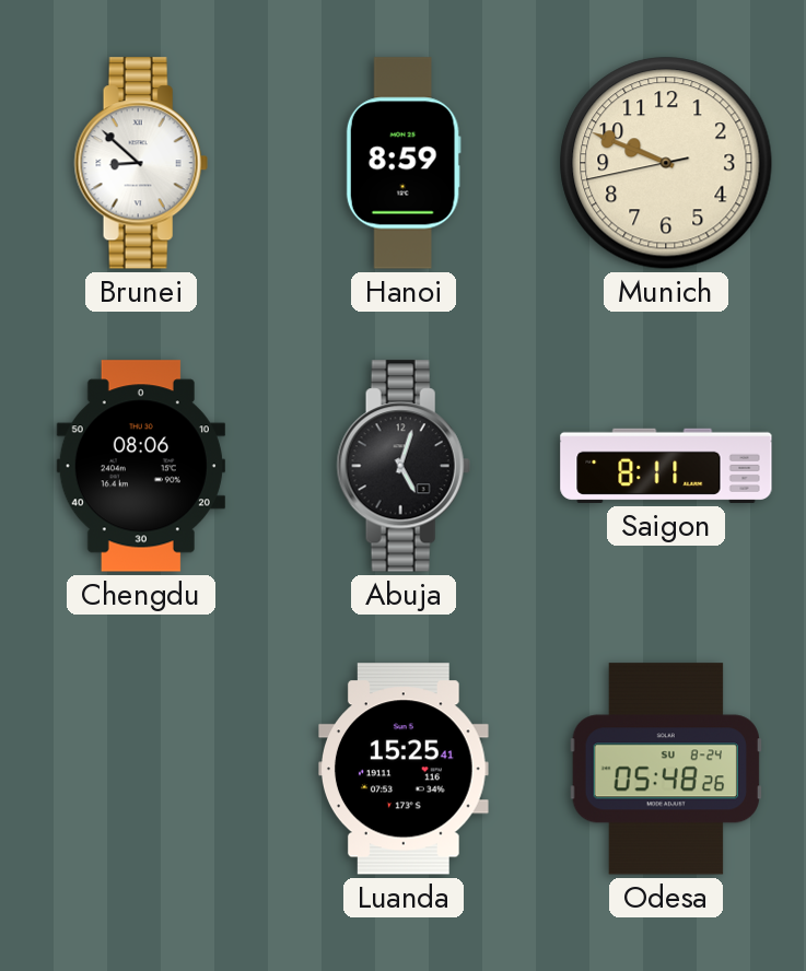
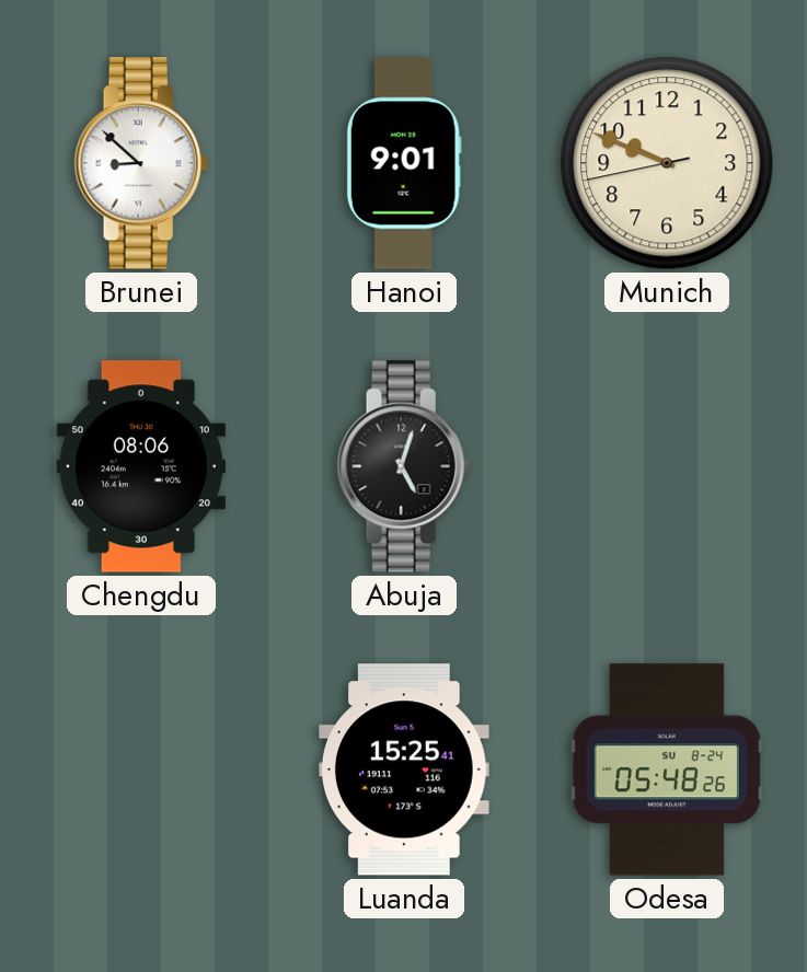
Hanoi: 8:59 -> 9:01
Saigon: 8:11 -> none
